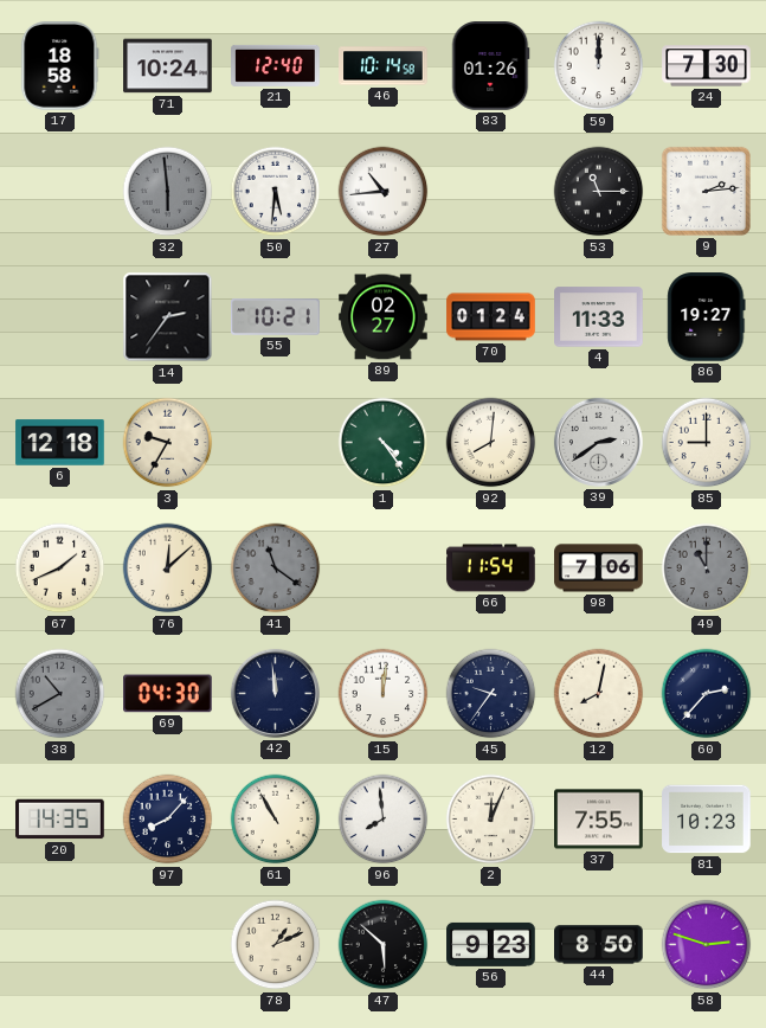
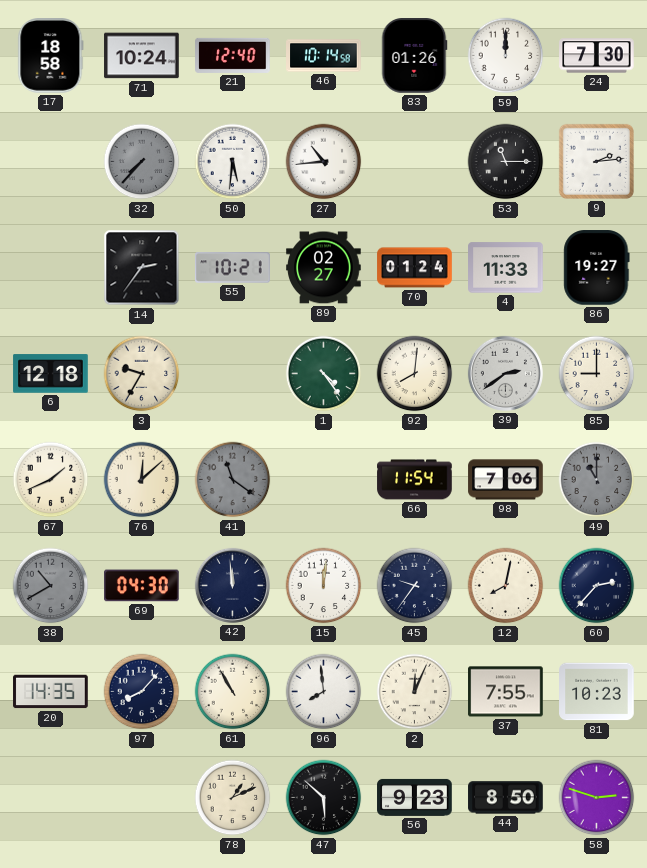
32: 5:59 -> 7:37
